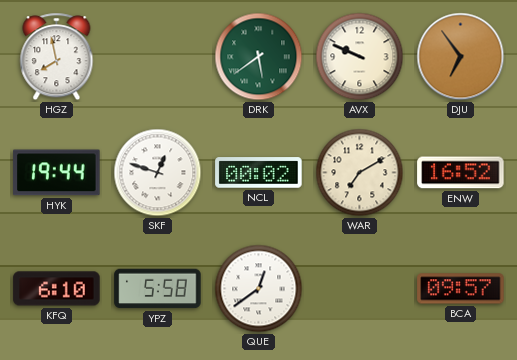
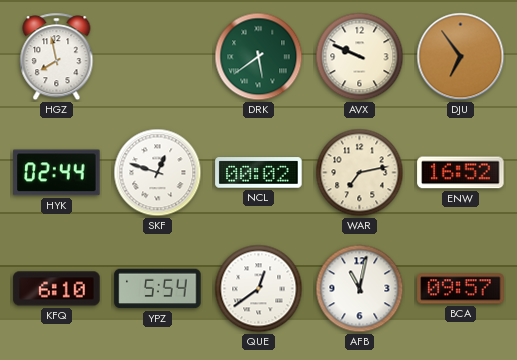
HYK: 19:44 -> 02:44
WAR: 7:10 -> 7:13
YPZ: 5:58 -> 5:54
AFB: none -> 11:02
